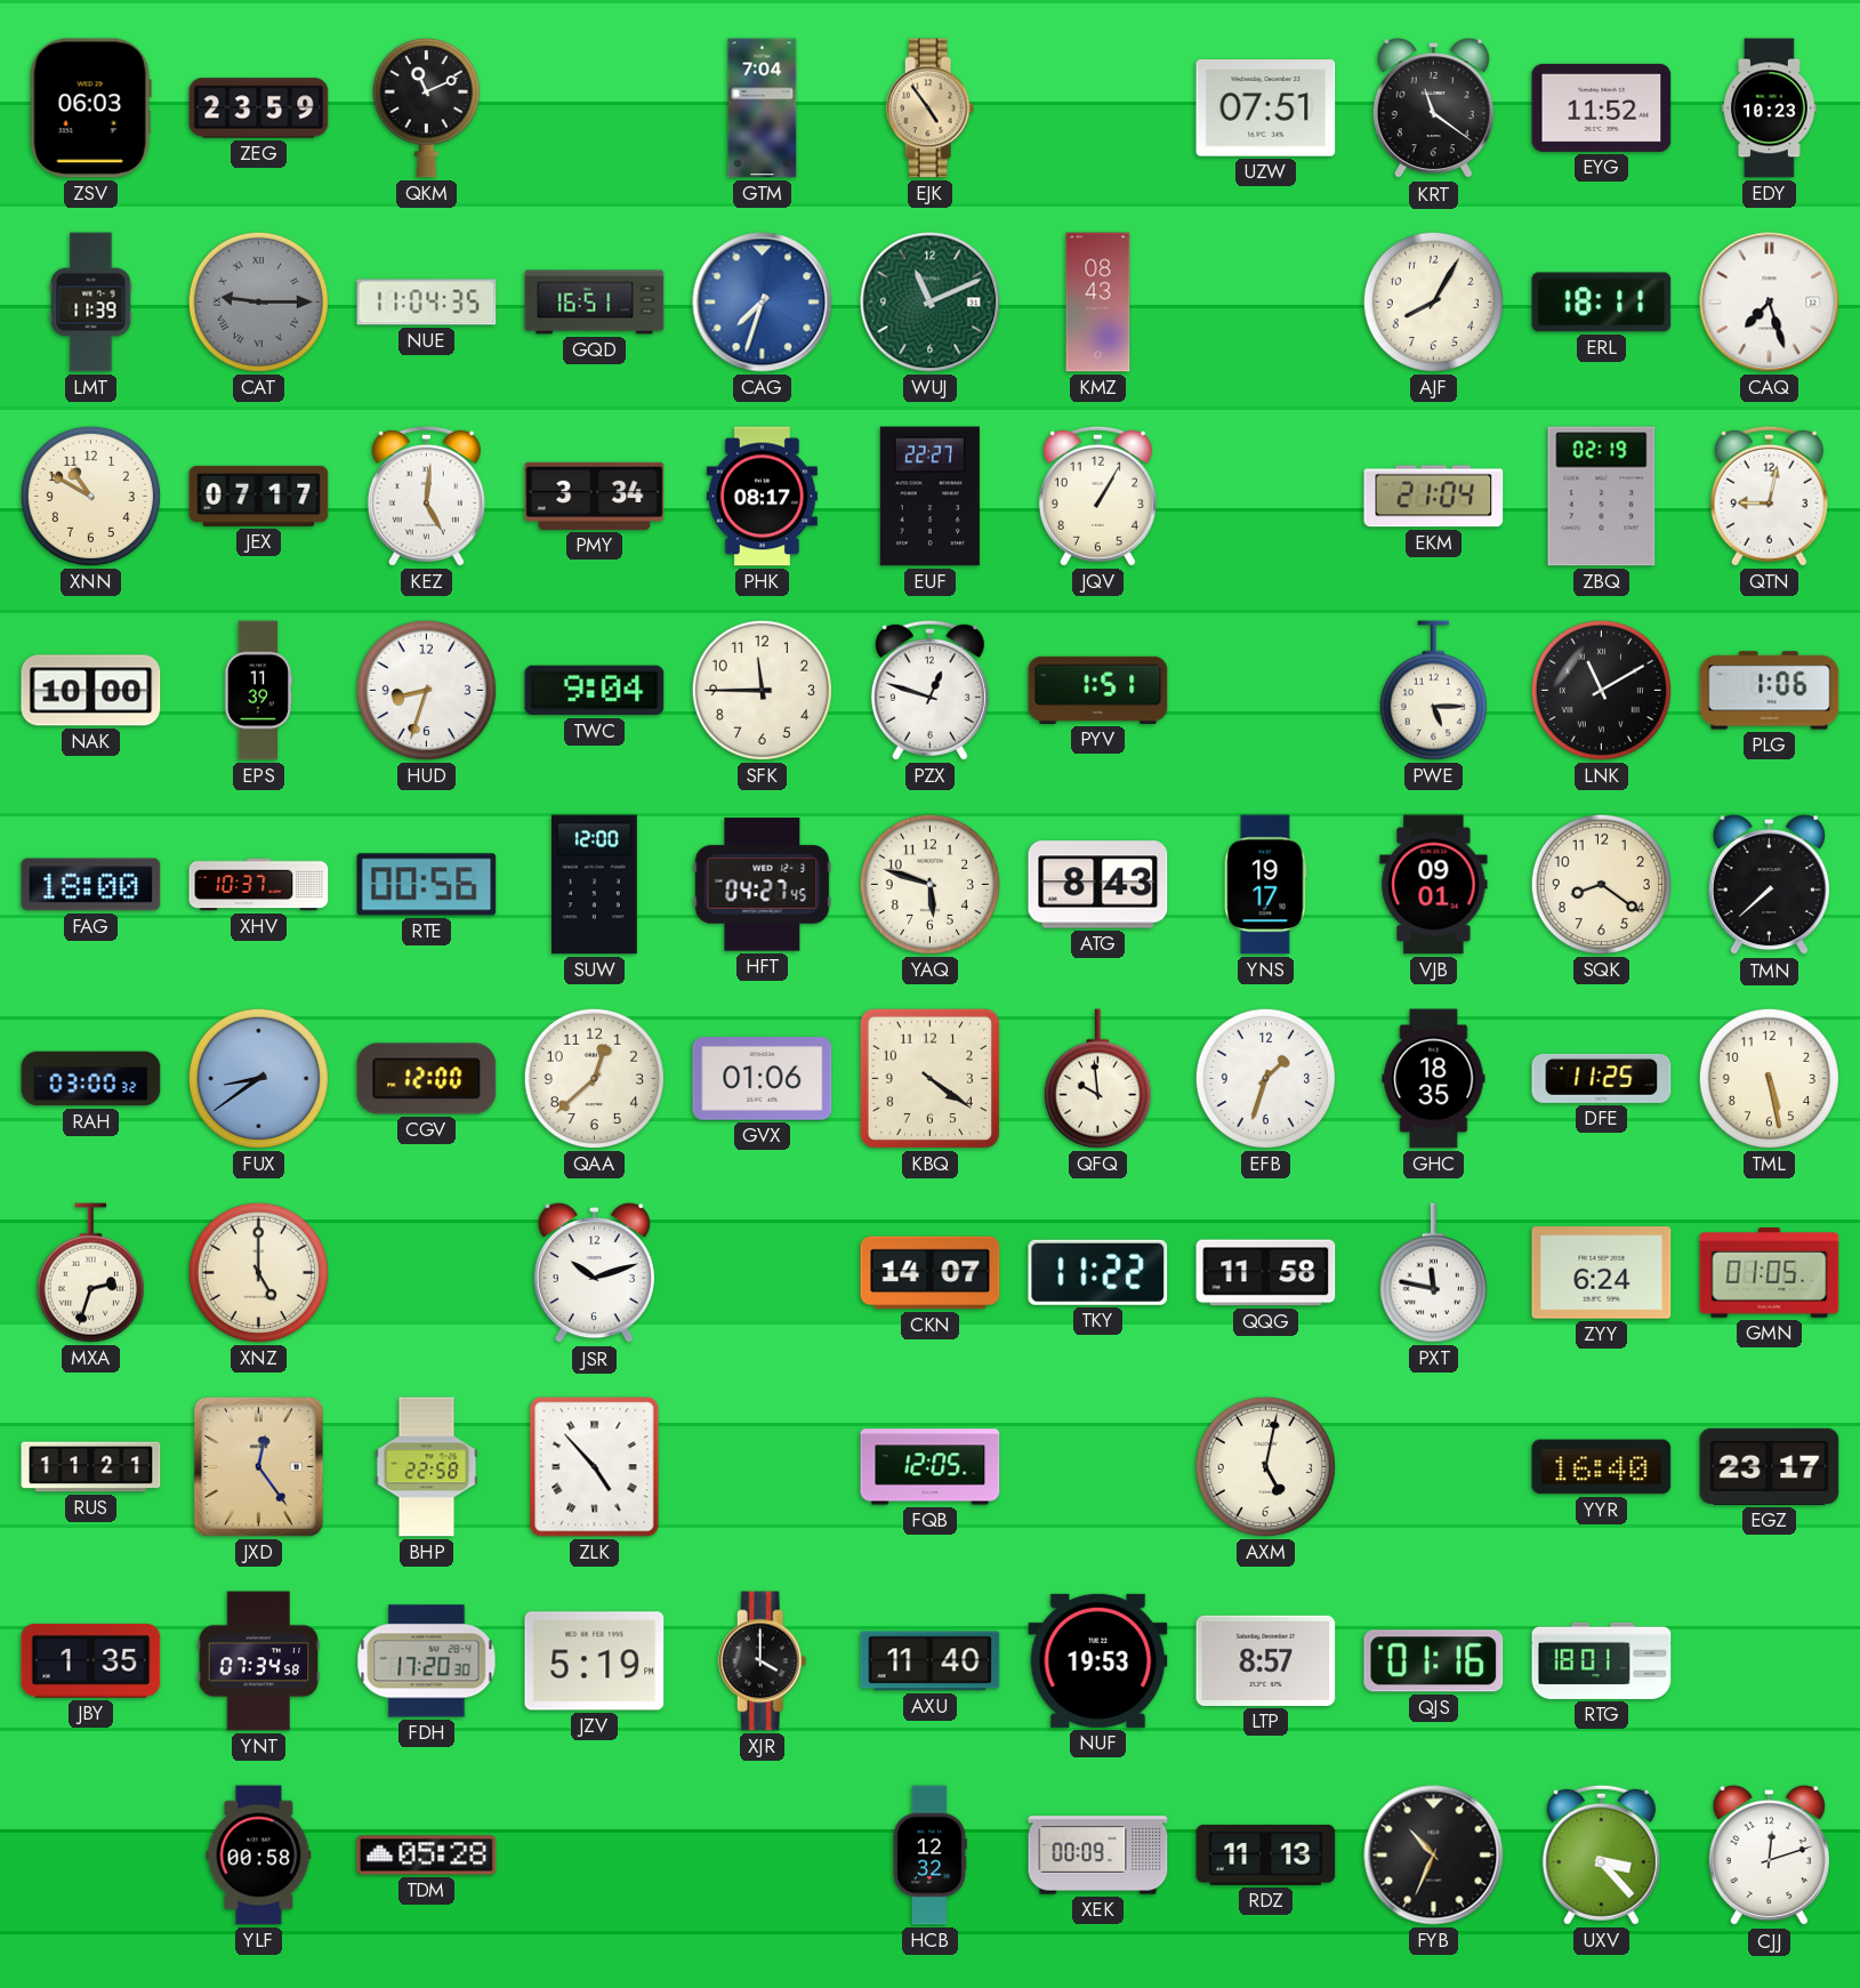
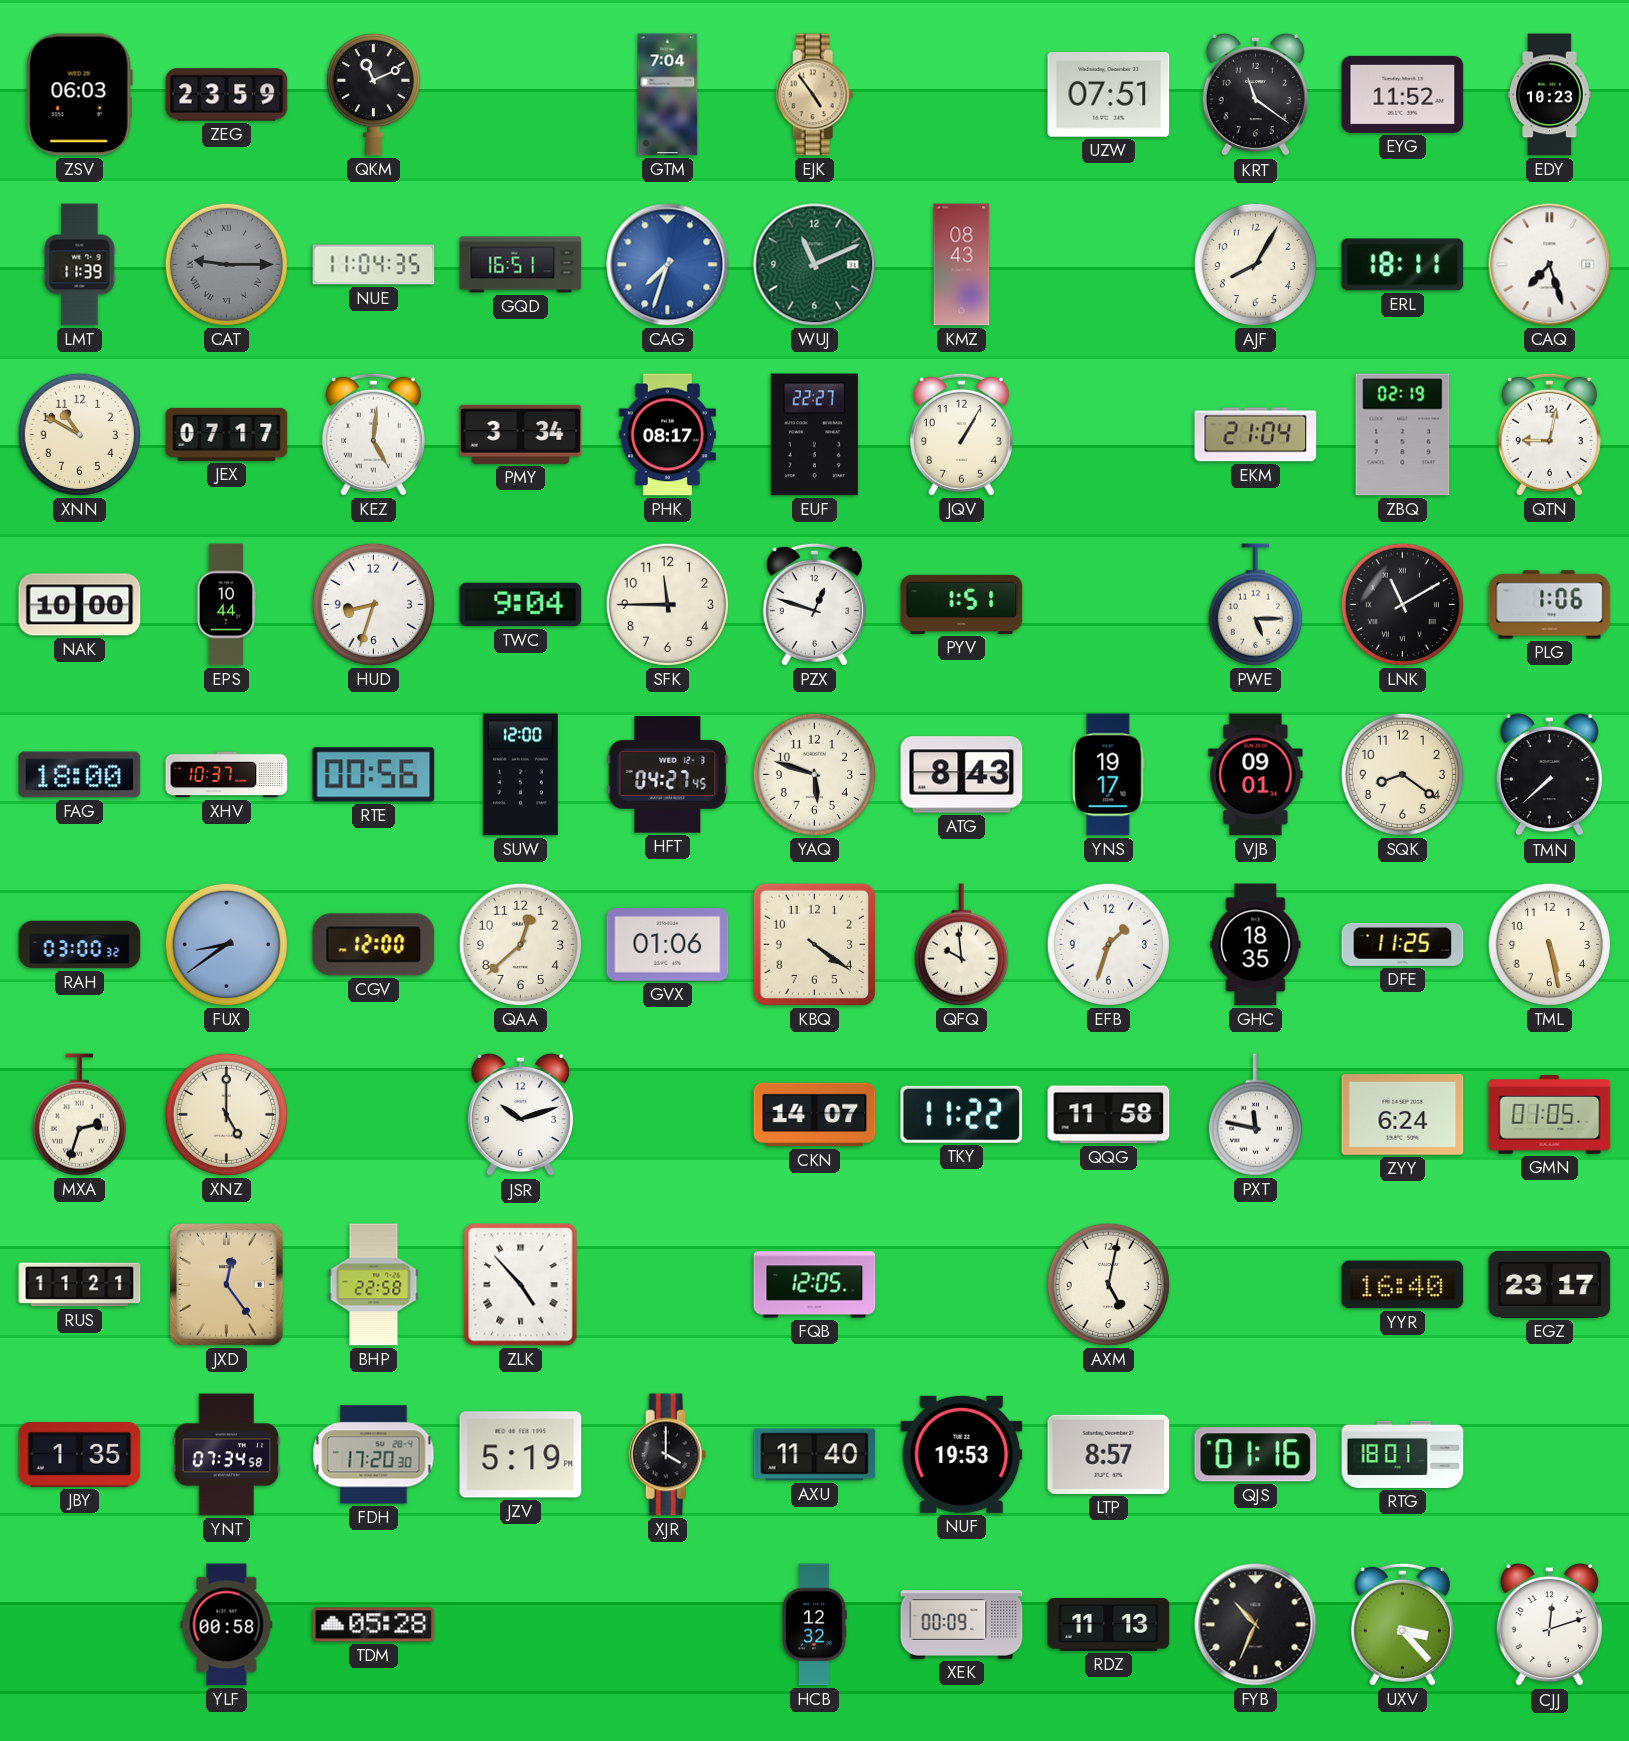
EPS: 11:39 -> 10:44
